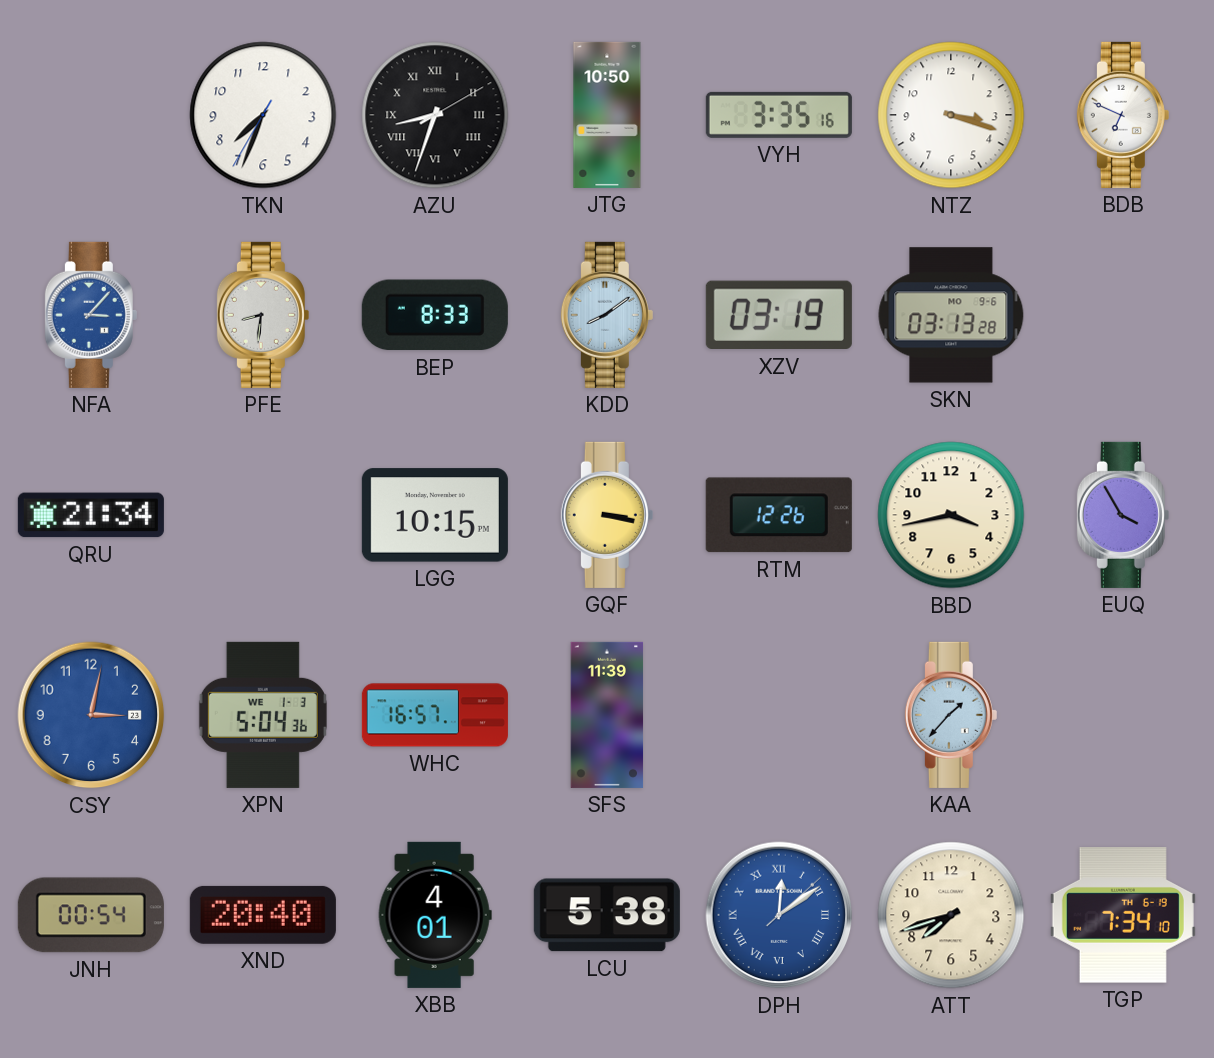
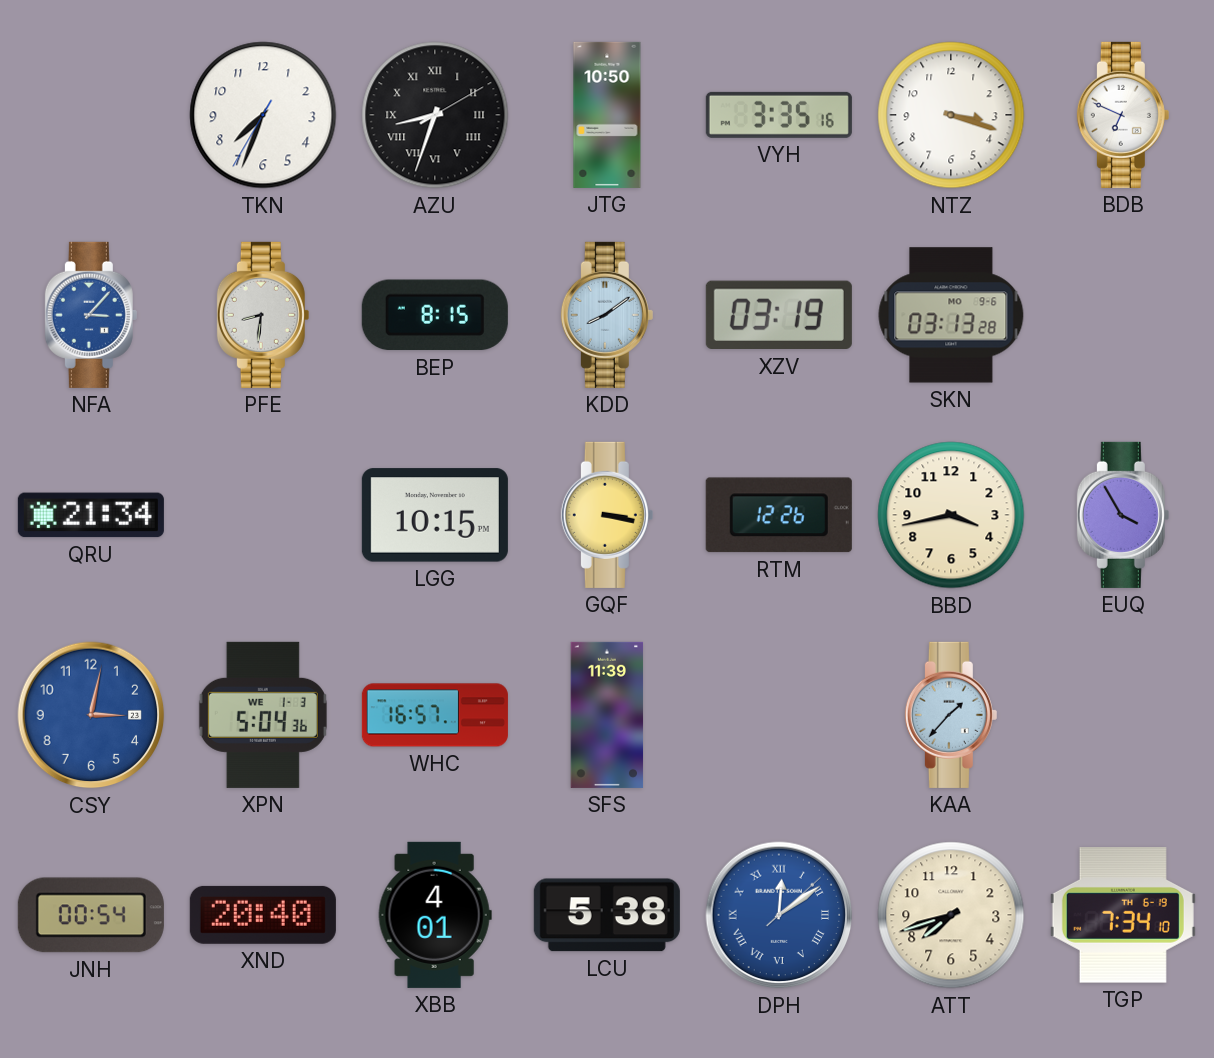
BEP: 8:33 -> 8:15
